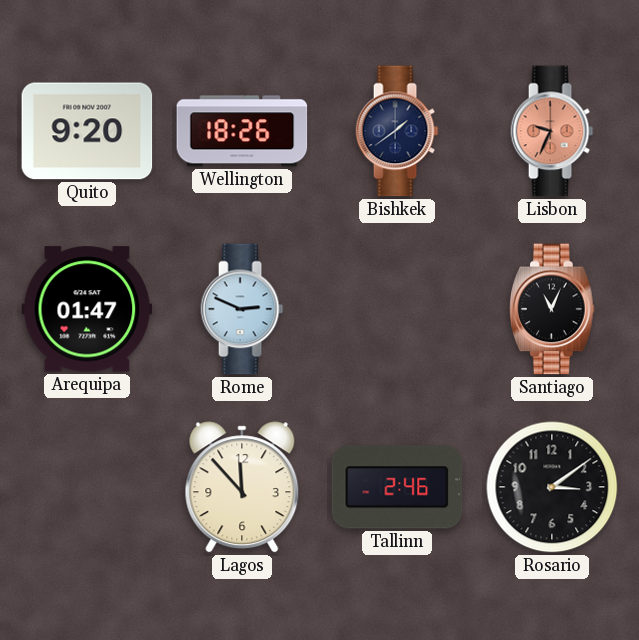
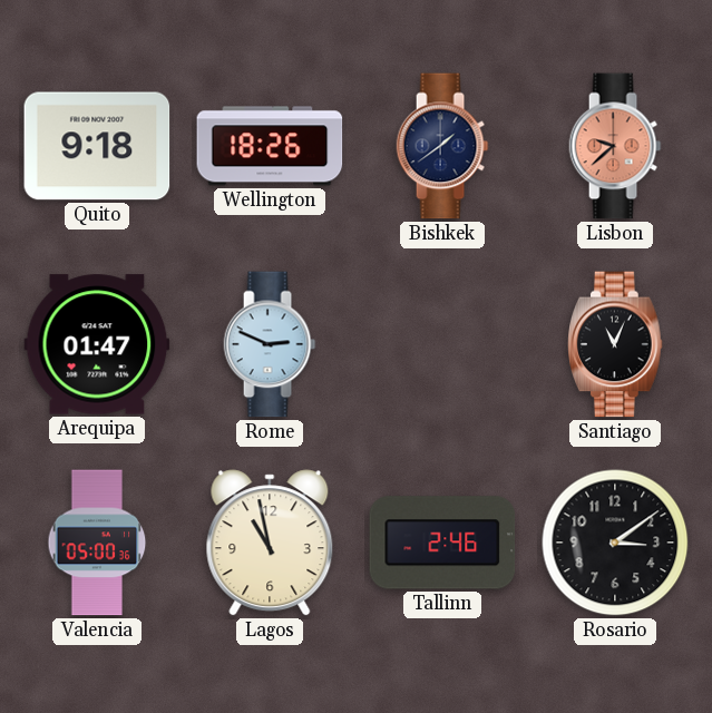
Quito: 9:20 -> 9:18
Lisbon: 9:34 -> 9:38
Valencia: none -> 05:00
Lagos: 11:53 -> 10:58
